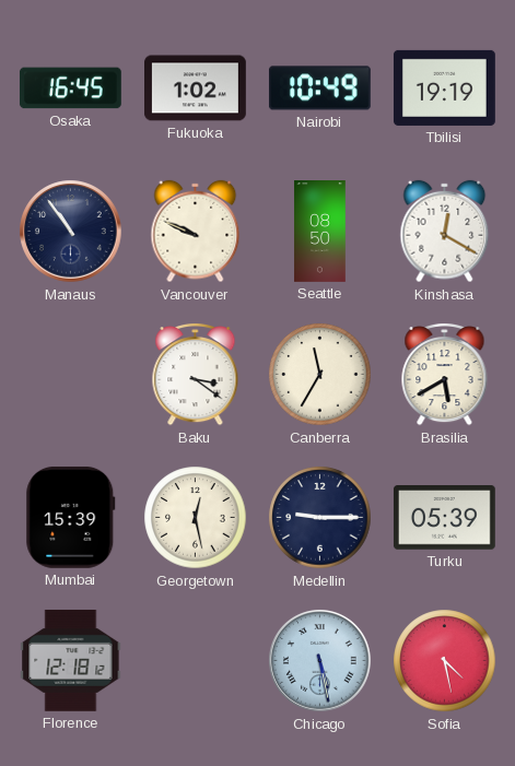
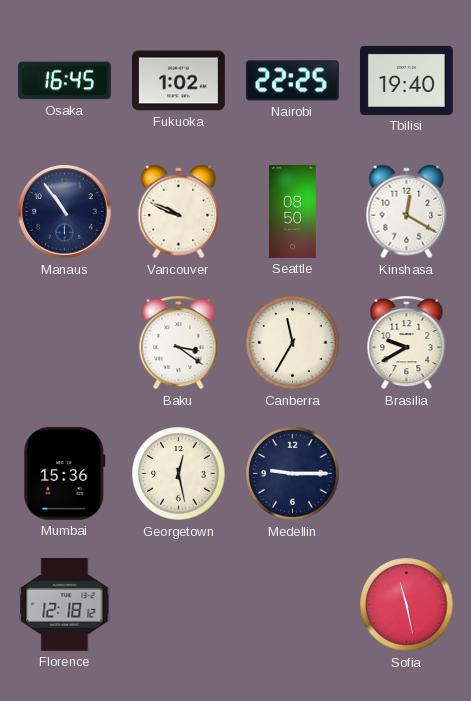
Nairobi: 10:49 -> 22:25
Tbilisi: 19:19 -> 19:40
Brasilia: 5:40 -> 9:40
Mumbai: 15:39 -> 15:36
Turku: 05:39 -> none
Chicago: 5:28 -> none
Sofia: 4:28 -> 11:28
